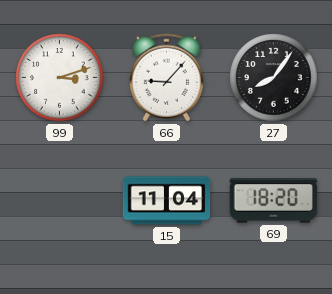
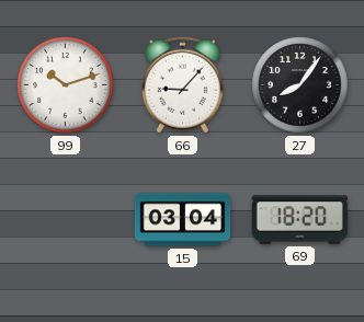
99: 3:12 -> 10:12
15: 11:04 -> 03:04
